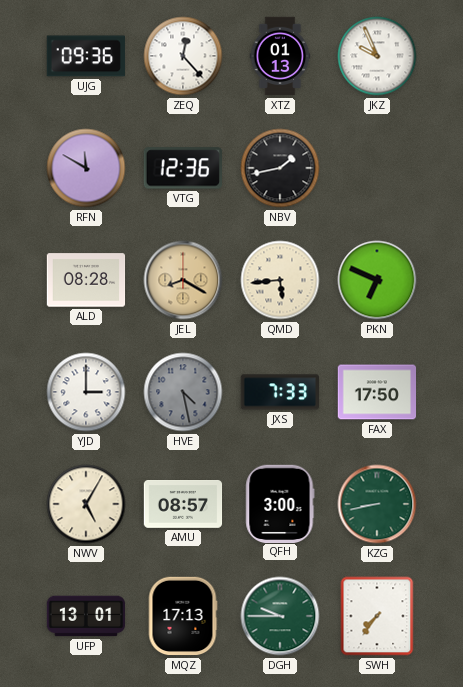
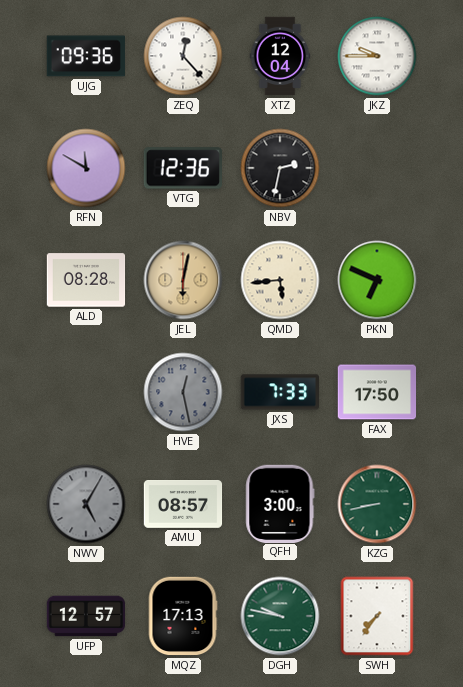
XTZ: 01:13 -> 12:04
JKZ: 9:56 -> 9:45
NBV: 1:43 -> 2:32
JEL: 8:20 -> 6:02
YJD: 3:00 -> none
HVE: 4:28 -> 12:28
NWV dial: cream -> grey
UFP: 13:01 -> 12:57
DGH: 9:45 -> 9:47
